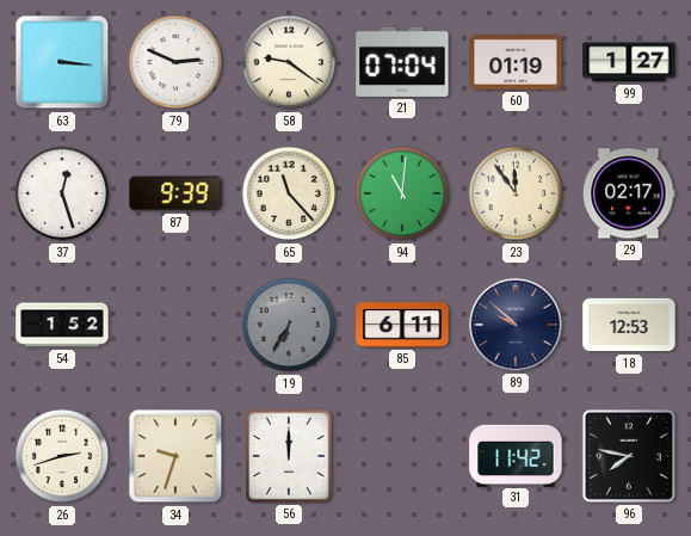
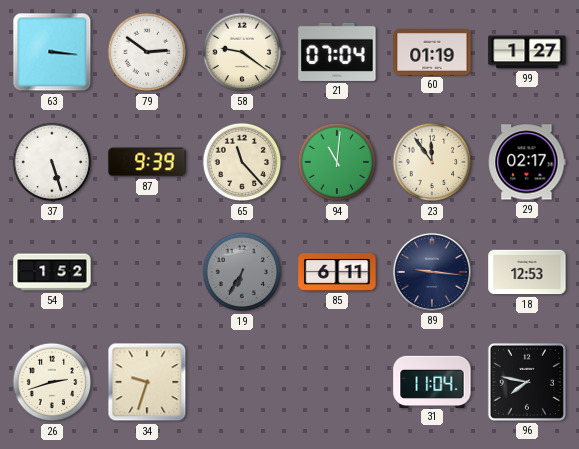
79: 2:49 -> 2:51
37: 12:27 -> 5:27
89: 9:52 -> 9:16
56: 12:00 -> none
31: 11:42 -> 11:04
